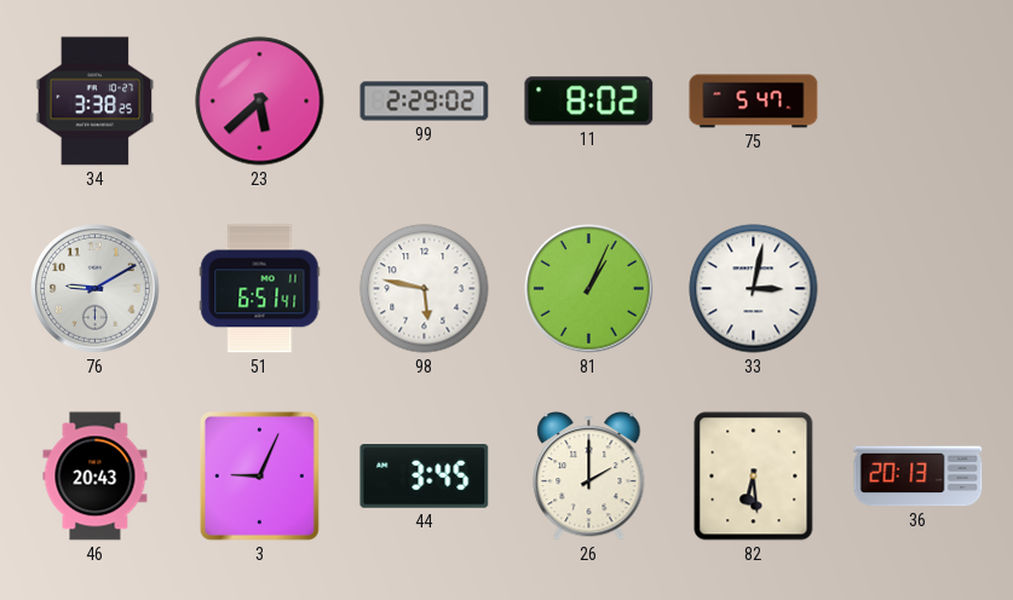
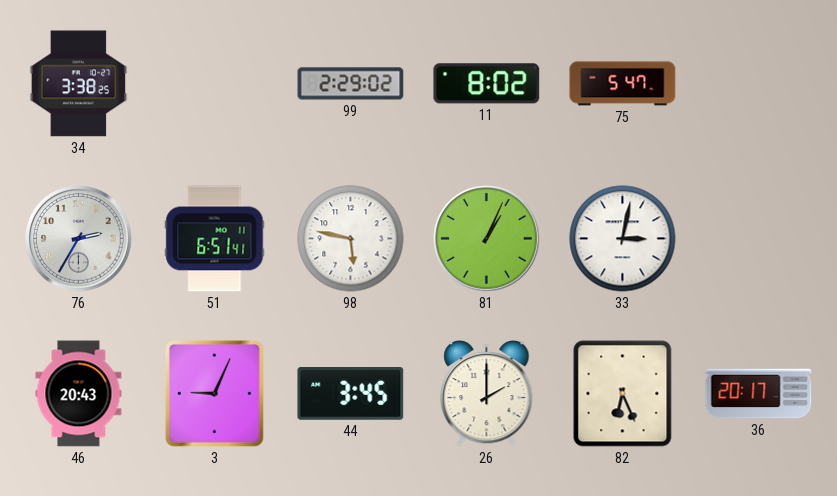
23: 5:38 -> none
76: 9:10 -> 2:35
82: 6:29 -> 6:26
36: 20:13 -> 20:17
